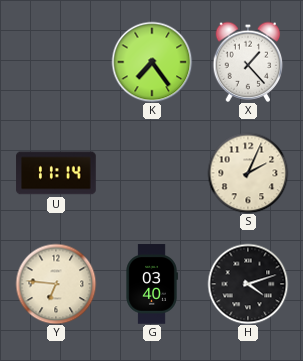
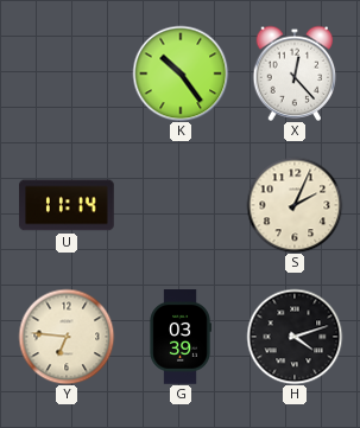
K: 7:24 -> 10:24
X: 1:23 -> 12:23
G: 03:40 -> 03:39
